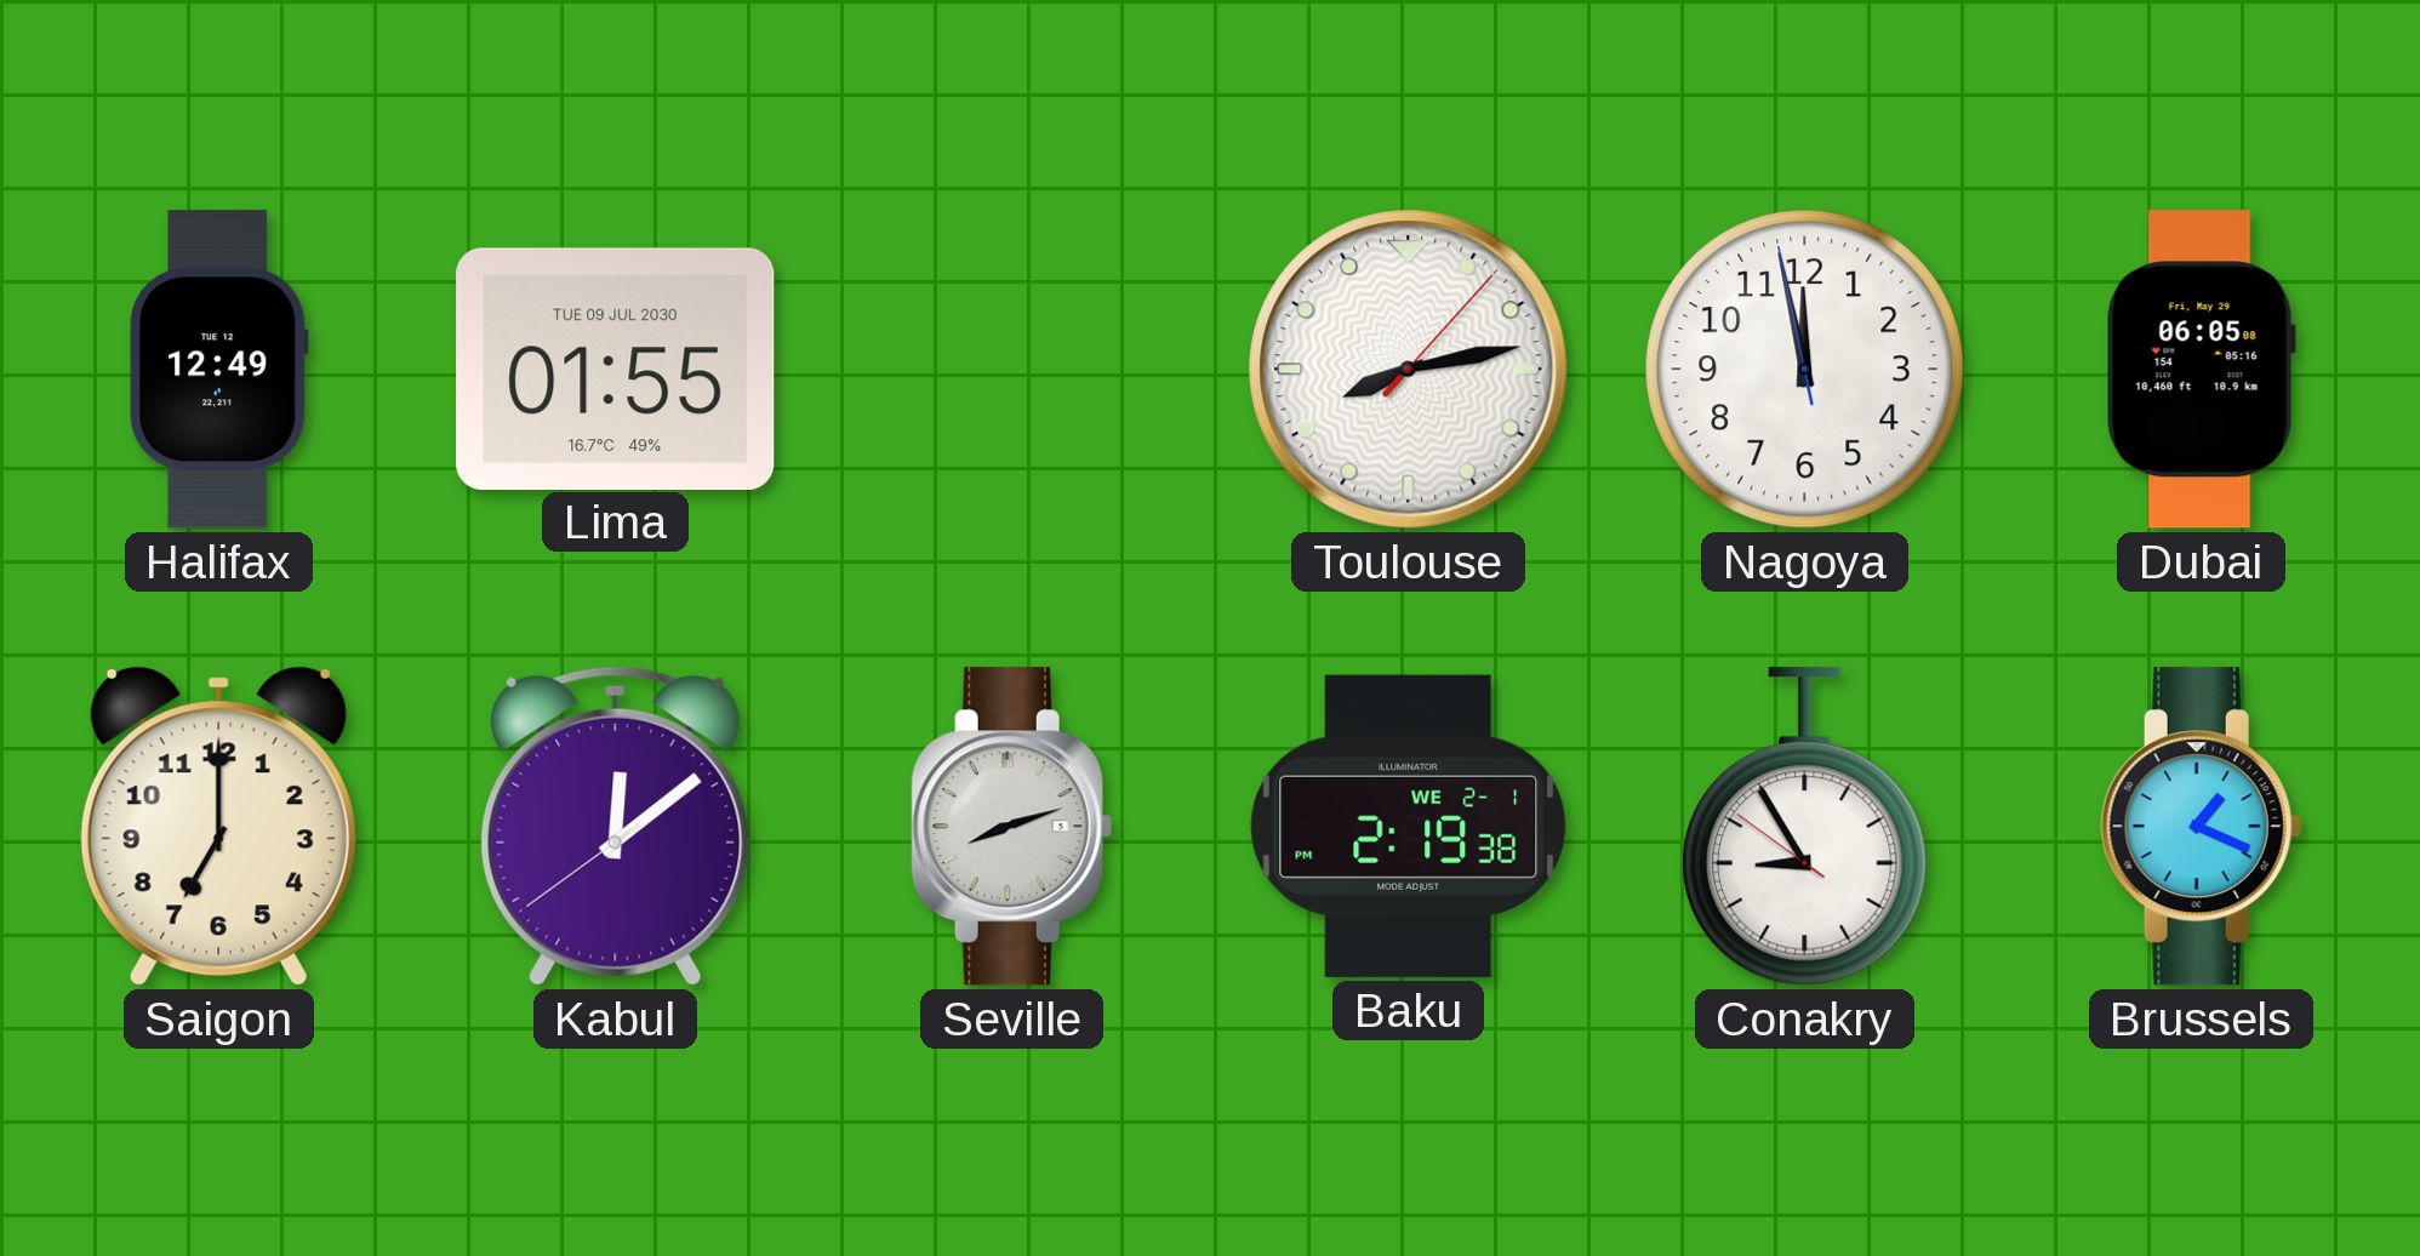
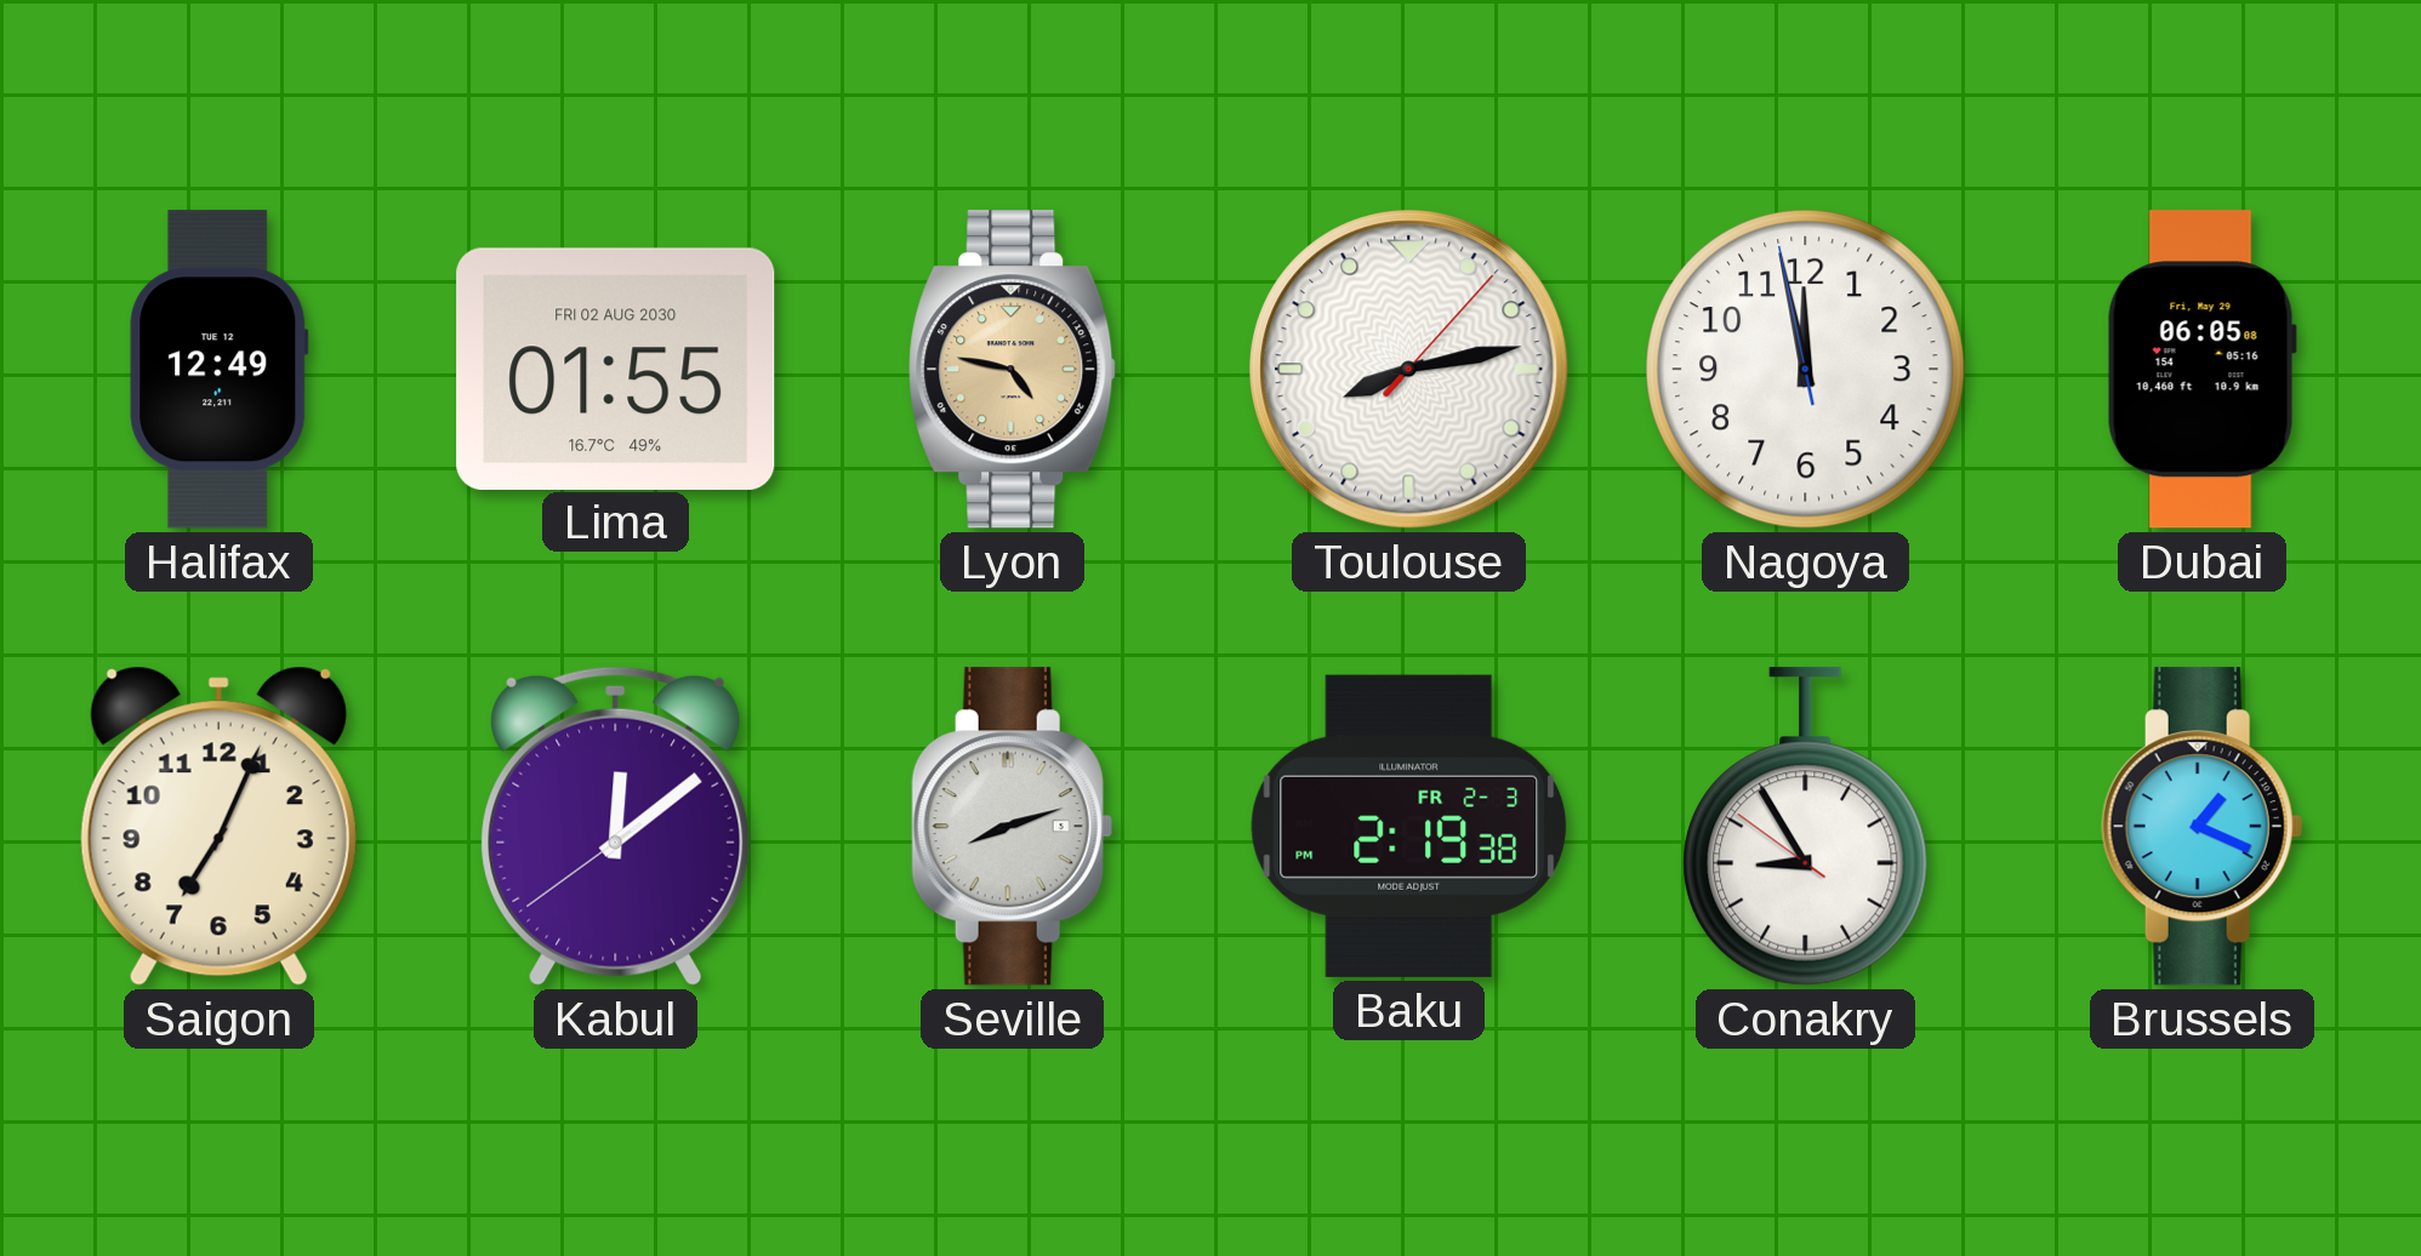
Lima date: TUE 09 JUL 2030 -> FRI 02 AUG 2030
Lyon: none -> 4:47
Saigon: 7:00 -> 7:04
Baku date: WE 2-1 -> FR 2-3
